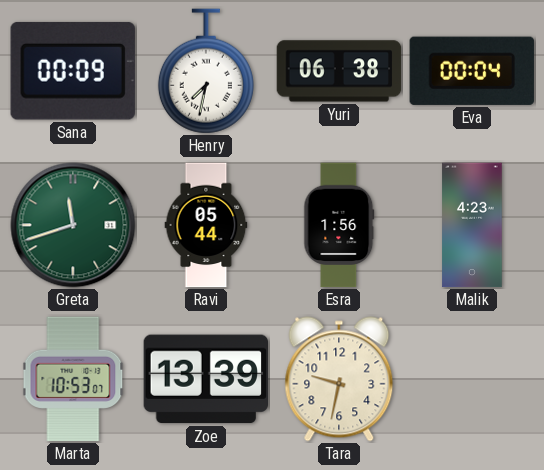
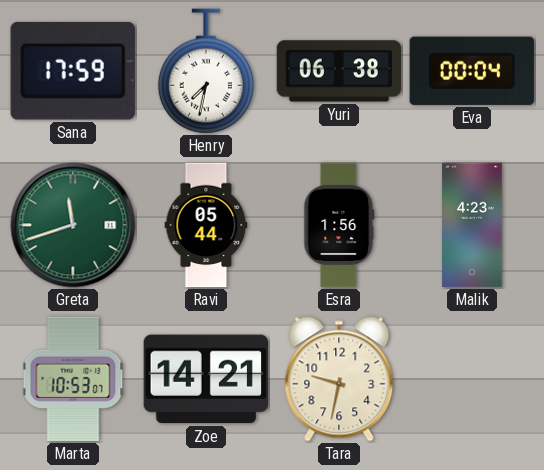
Sana: 00:09 -> 17:59
Zoe: 13:39 -> 14:21
